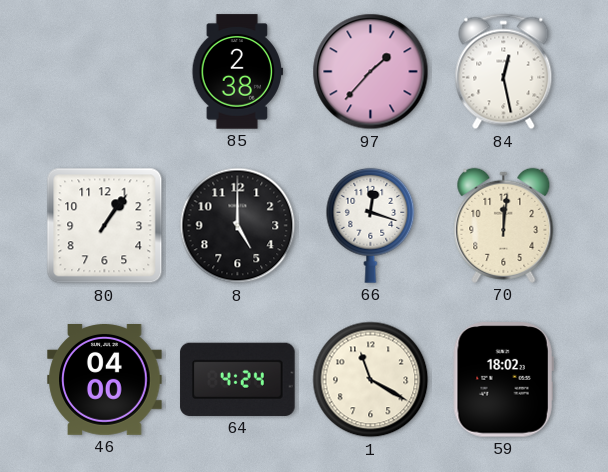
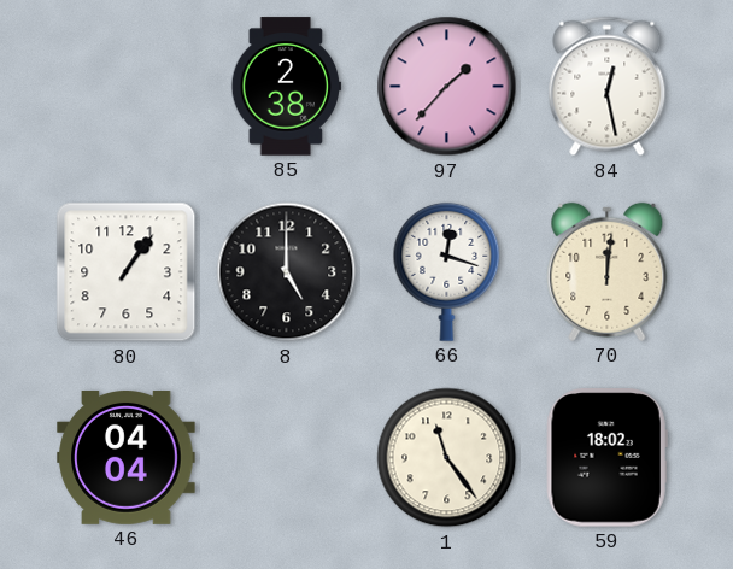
46: 04:00 -> 04:04
64: 4:24 -> none
1: 11:20 -> 11:24
